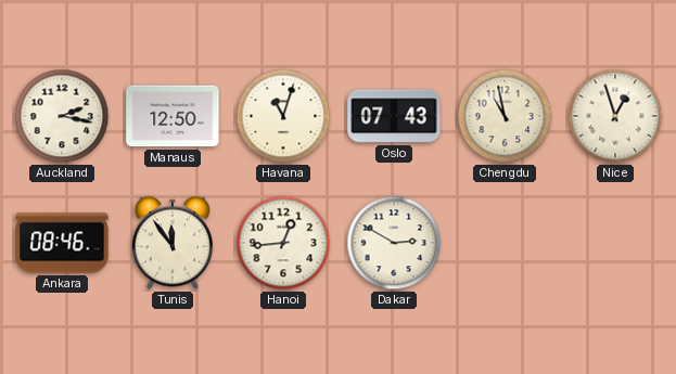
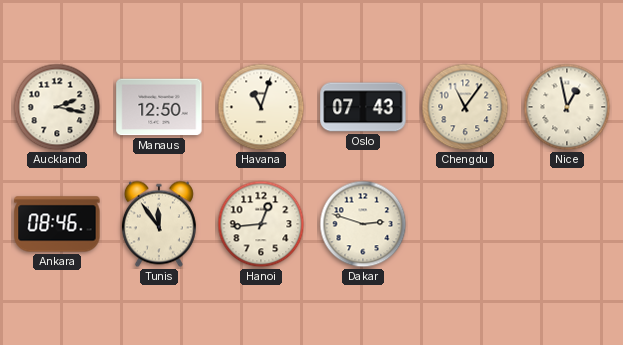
Chengdu: 10:58 -> 11:06
Nice: 12:57 -> 12:58
Dakar: 2:50 -> 2:48
